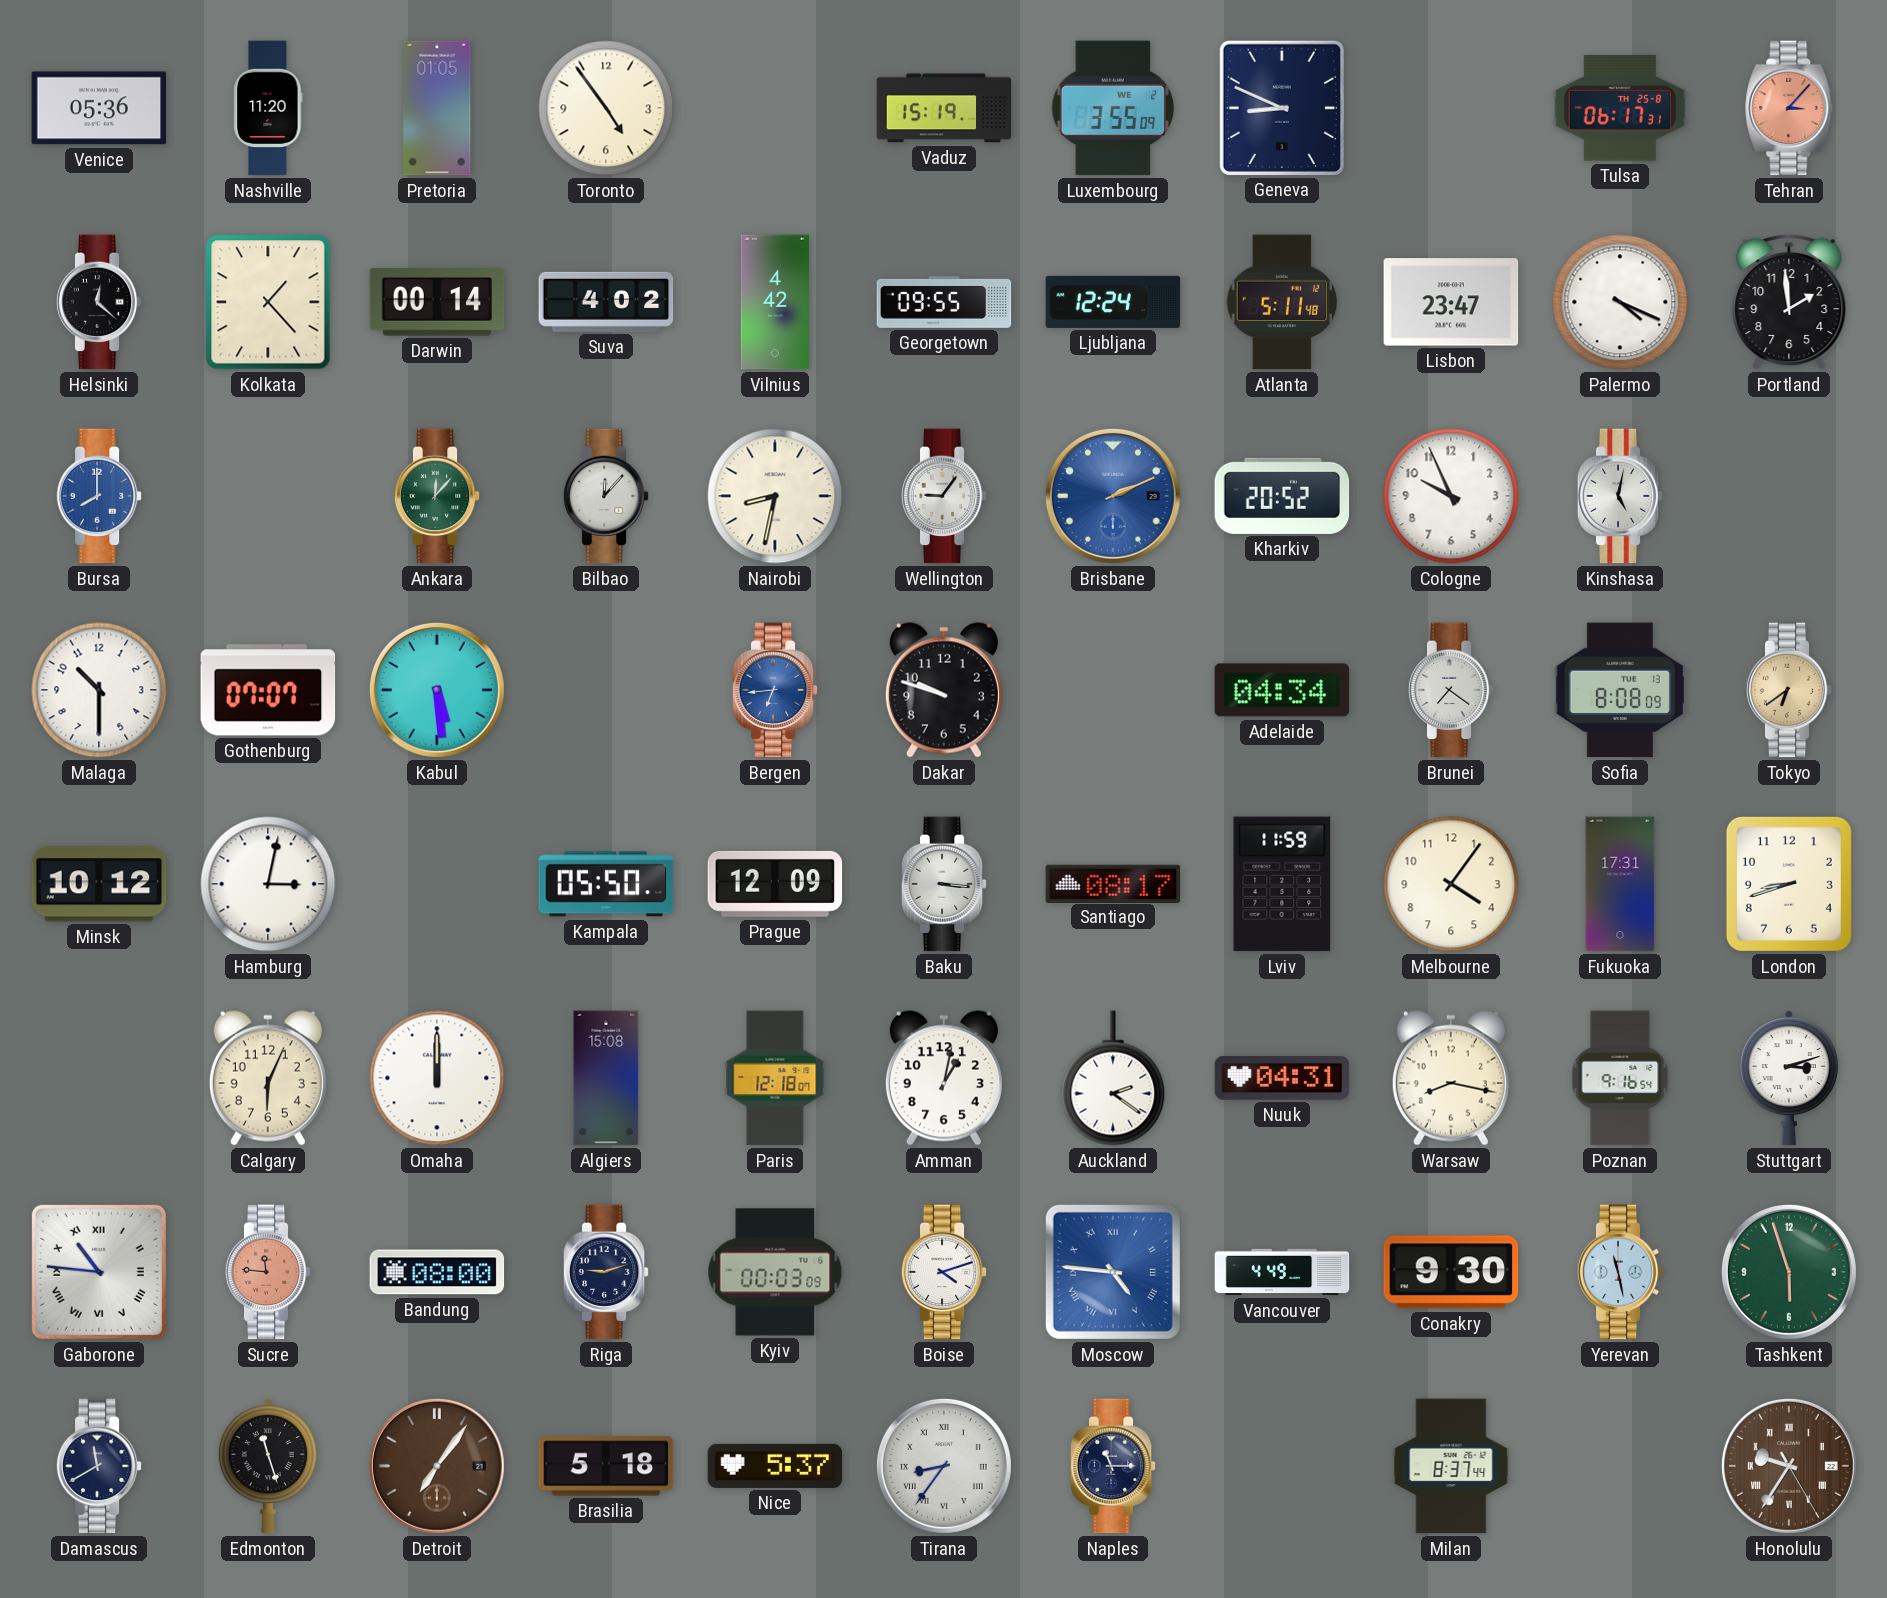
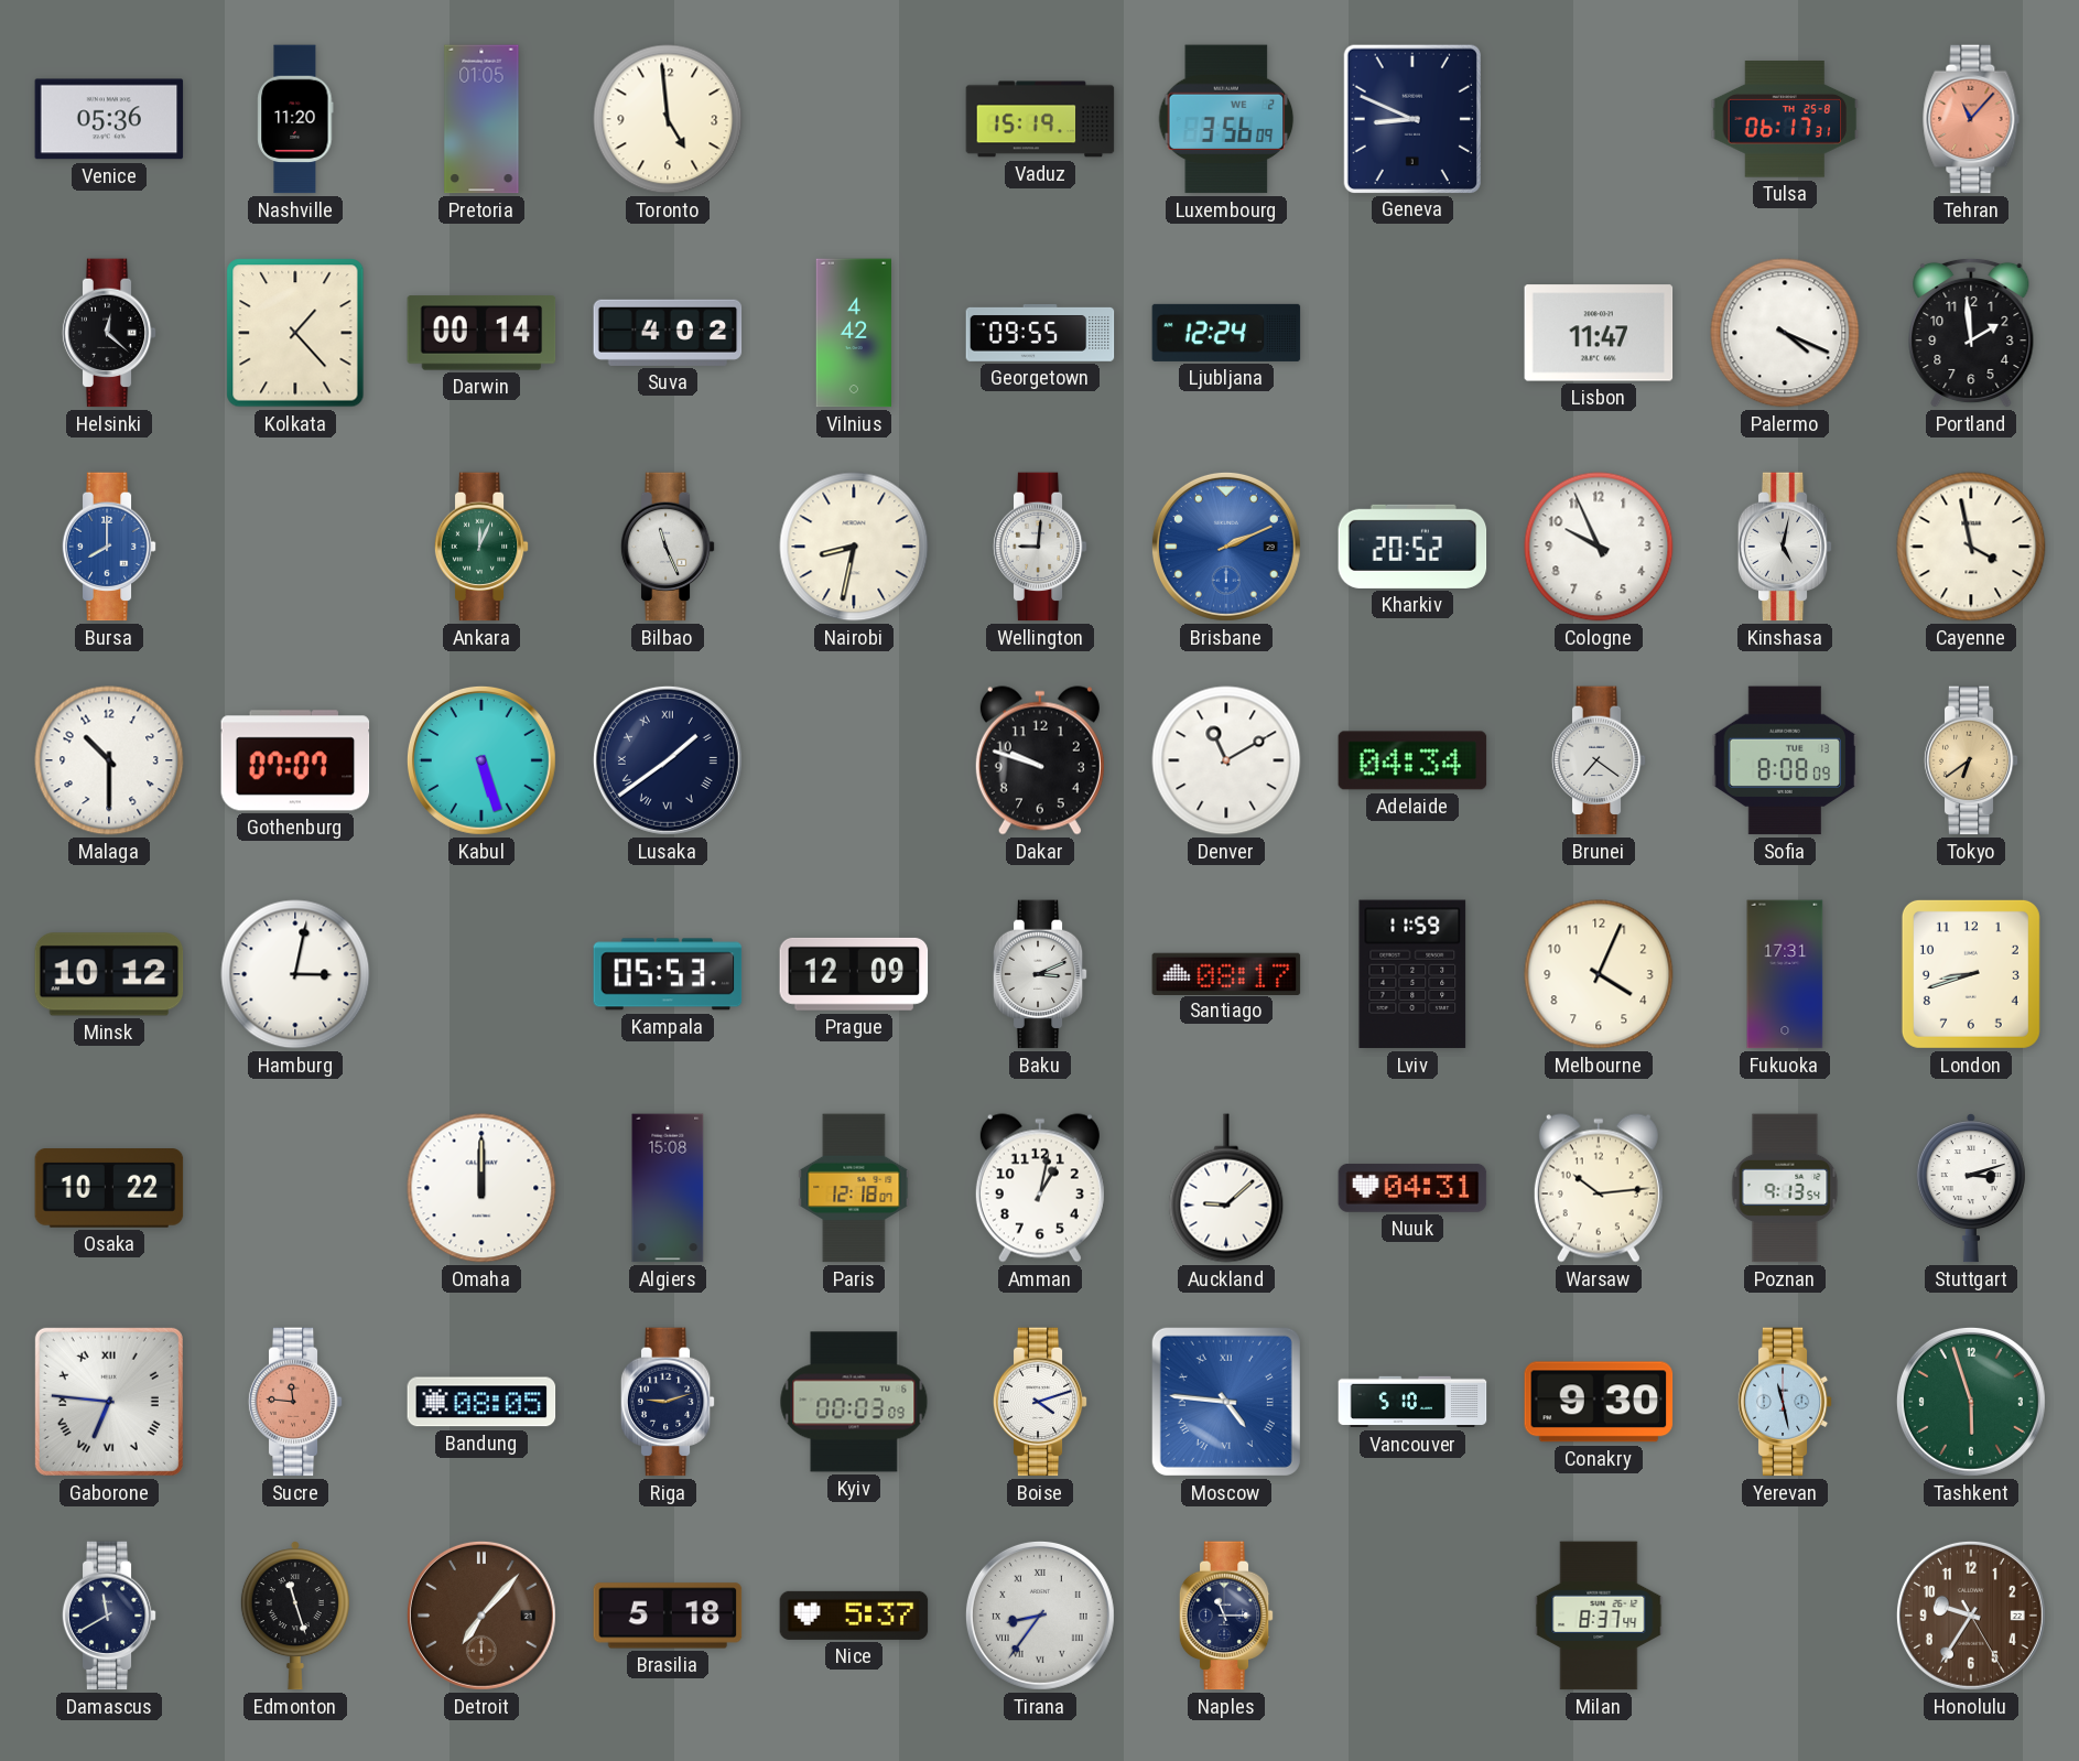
Toronto: 4:54 -> 4:59
Luxembourg: 3:55 -> 3:56
Tehran: 3:07 -> 11:07
Atlanta: 5:11 -> none
Lisbon: 23:47 -> 11:47
Ankara: 12:07 -> 12:04
Bilbao: 12:07 -> 11:26
Wellington: 9:06 -> 9:01
Cayenne: none -> 3:58
Kabul: 5:29 -> 5:27
Lusaka: none -> 1:39
Bergen: 6:44 -> none
Denver: none -> 11:10
Kampala: 05:50 -> 05:53
Baku: 3:16 -> 3:11
Melbourne: 4:06 -> 4:04
Osaka: none -> 10:22
Calgary: 6:04 -> none
Auckland: 2:21 -> 9:08
Warsaw: 8:17 -> 10:14
Poznan: 9:16 -> 9:13
Gaborone: 10:46 -> 6:46
Bandung: 08:00 -> 08:05
Vancouver: 4:49 -> 5:10
Detroit: 7:06 -> 7:07
Honolulu numerals: Roman -> Arabic
